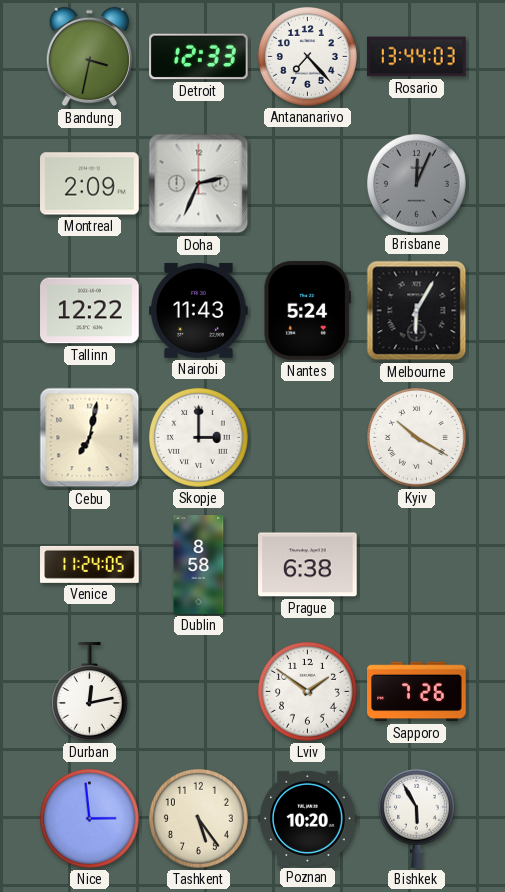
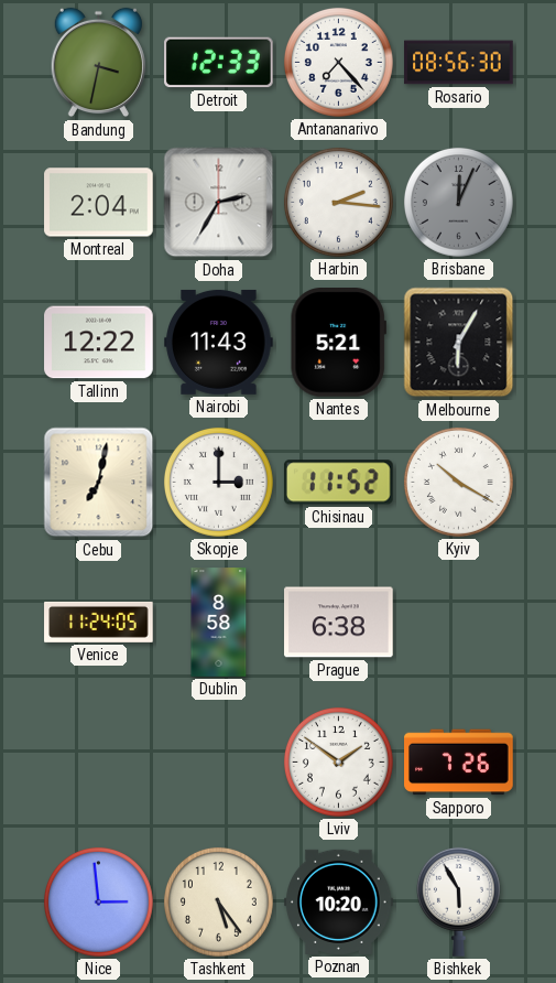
Rosario: 13:44 -> 08:56
Montreal: 2:09 -> 2:04
Doha: 2:34 -> 2:35
Harbin: none -> 2:16
Nantes: 5:24 -> 5:21
Chisinau: none -> 11:52
Durban: 12:13 -> none
